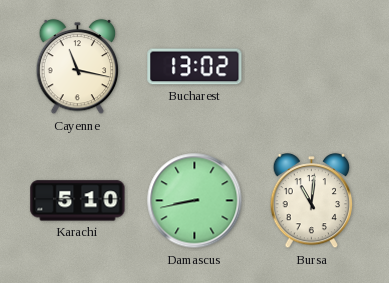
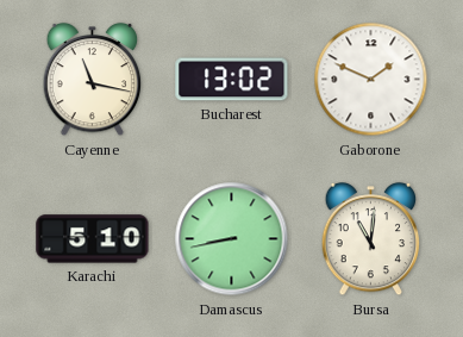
Gaborone: none -> 1:49
